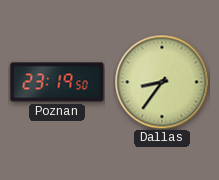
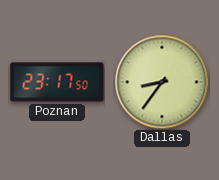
Poznan: 23:19 -> 23:17
